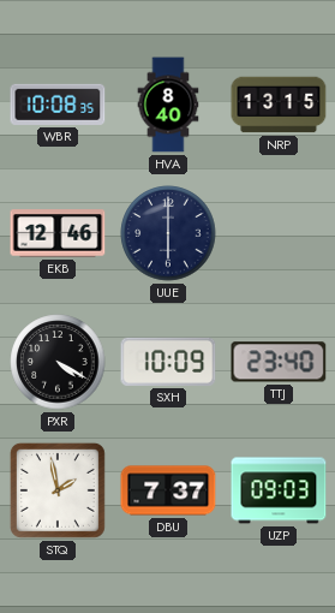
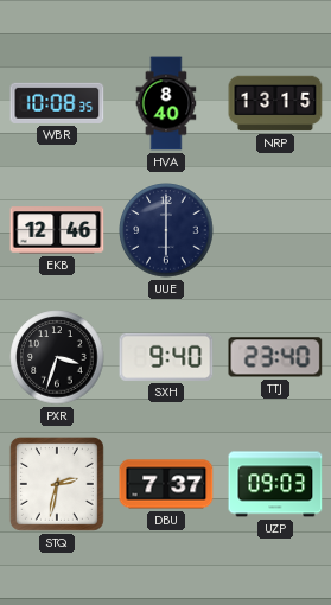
PXR: 4:20 -> 3:33
SXH: 10:09 -> 9:40
STQ: 1:58 -> 2:32
